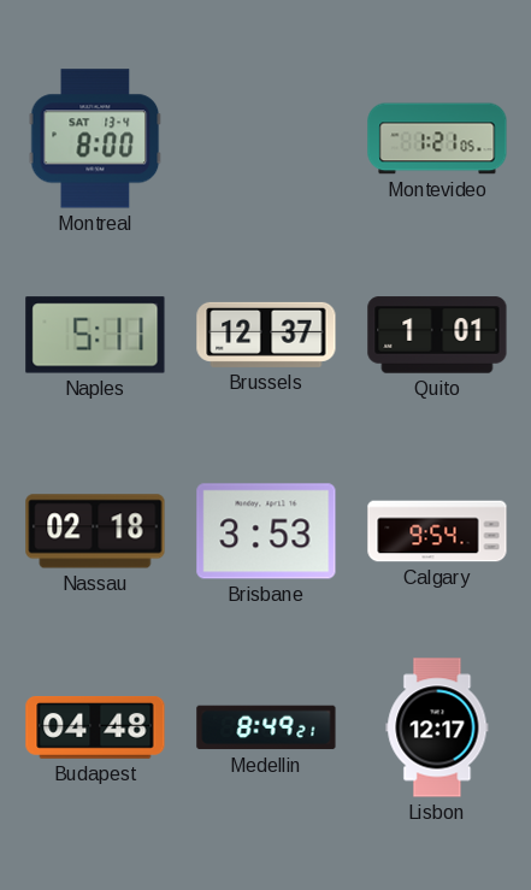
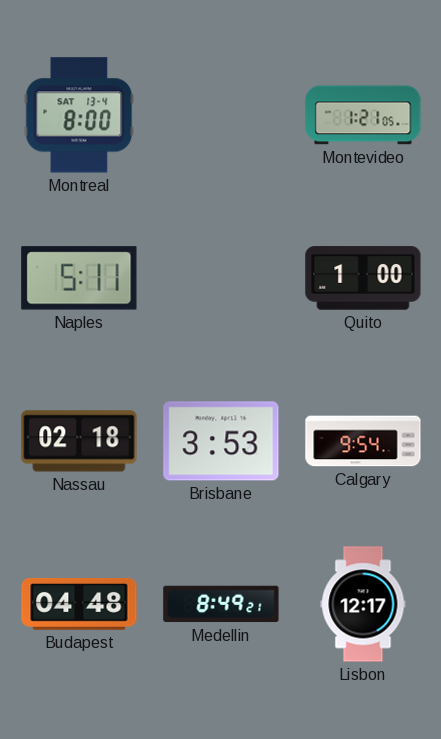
Brussels: 12:37 -> none
Quito: 1:01 -> 1:00
